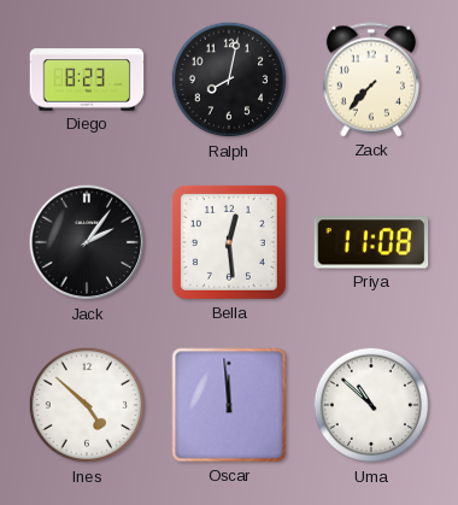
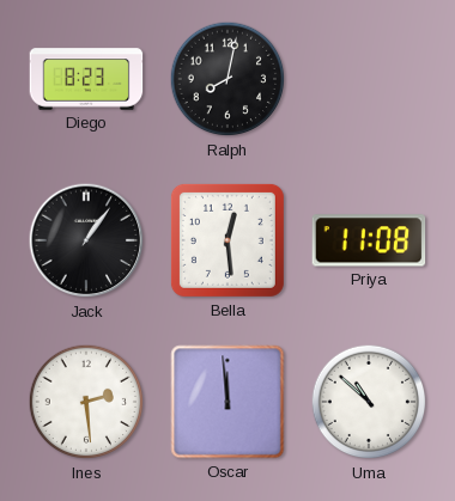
Zack: 7:37 -> none
Jack: 2:06 -> 1:06
Ines: 4:52 -> 2:29
